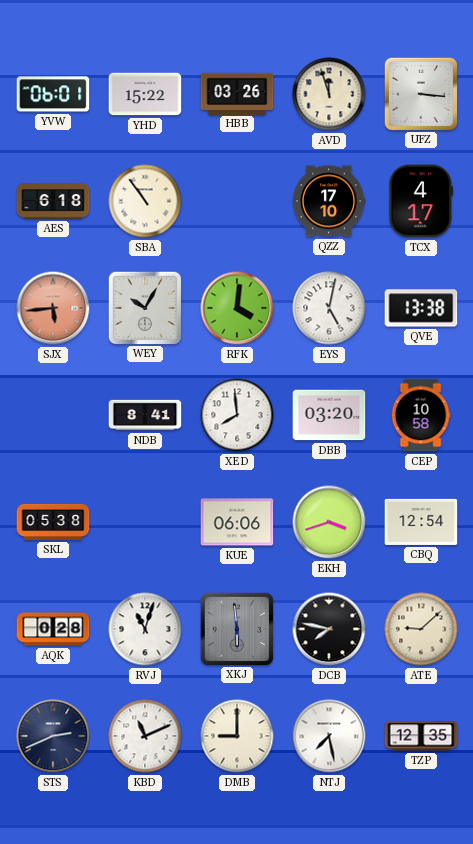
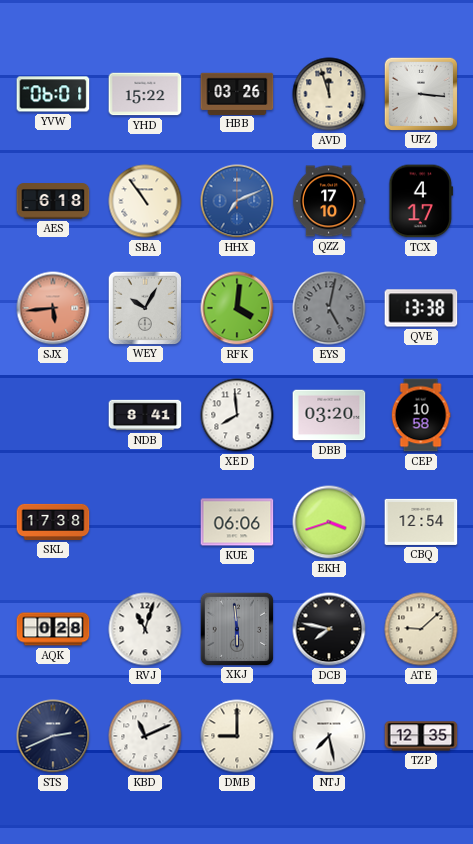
HHX: none -> 7:11
EYS dial: white -> grey
SKL: 05:38 -> 17:38
